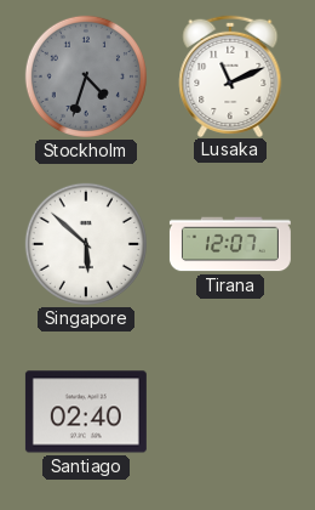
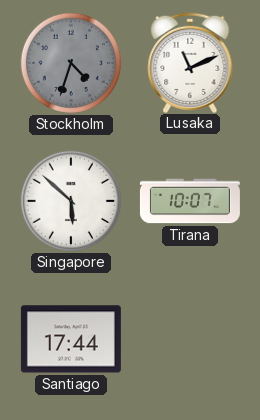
Tirana: 12:07 -> 10:07
Santiago: 02:40 -> 17:44
